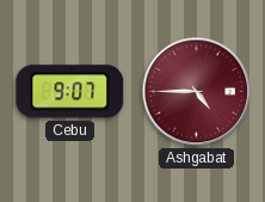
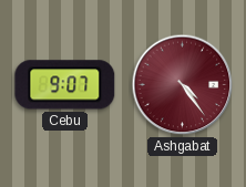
Ashgabat: 4:45 -> 4:24
